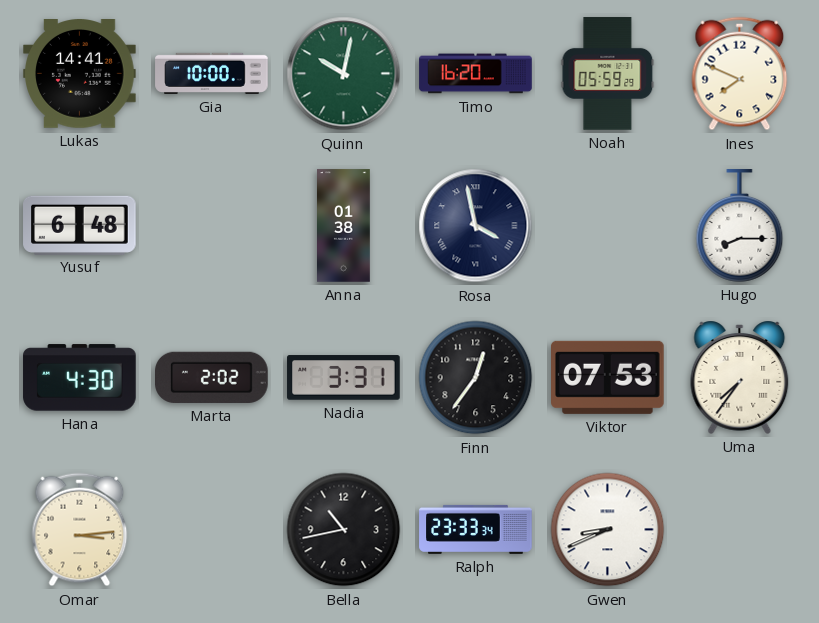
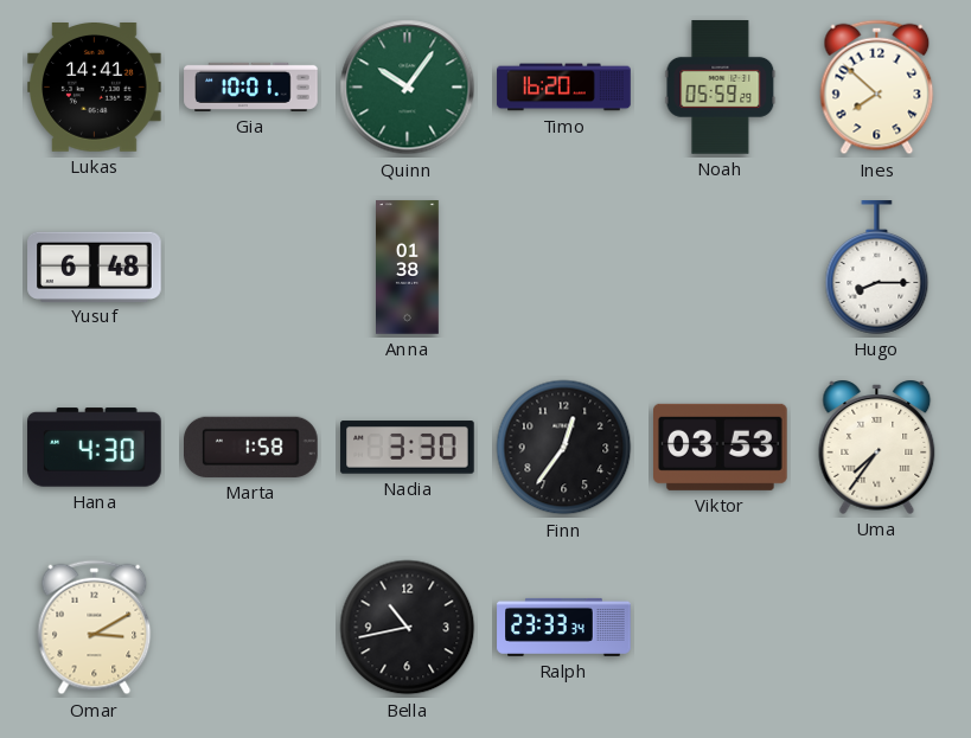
Gia: 10:00 -> 10:01
Quinn: 10:02 -> 10:06
Ines: 7:49 -> 7:52
Rosa: 3:58 -> none
Marta: 2:02 -> 1:58
Nadia: 3:31 -> 3:30
Viktor: 07:53 -> 03:53
Omar: 3:14 -> 3:10
Gwen: 8:41 -> none
